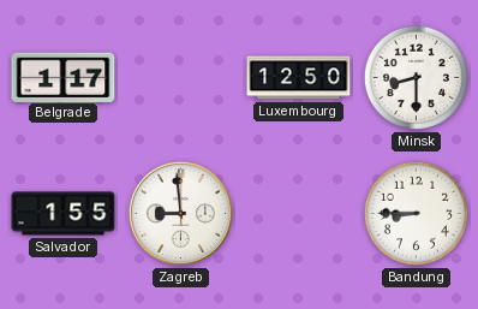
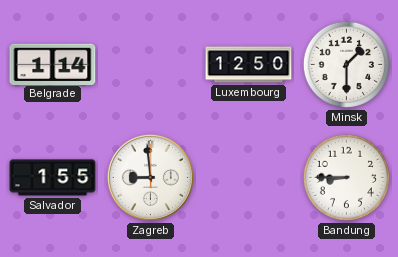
Belgrade: 1:17 -> 1:14
Minsk: 8:30 -> 1:30
